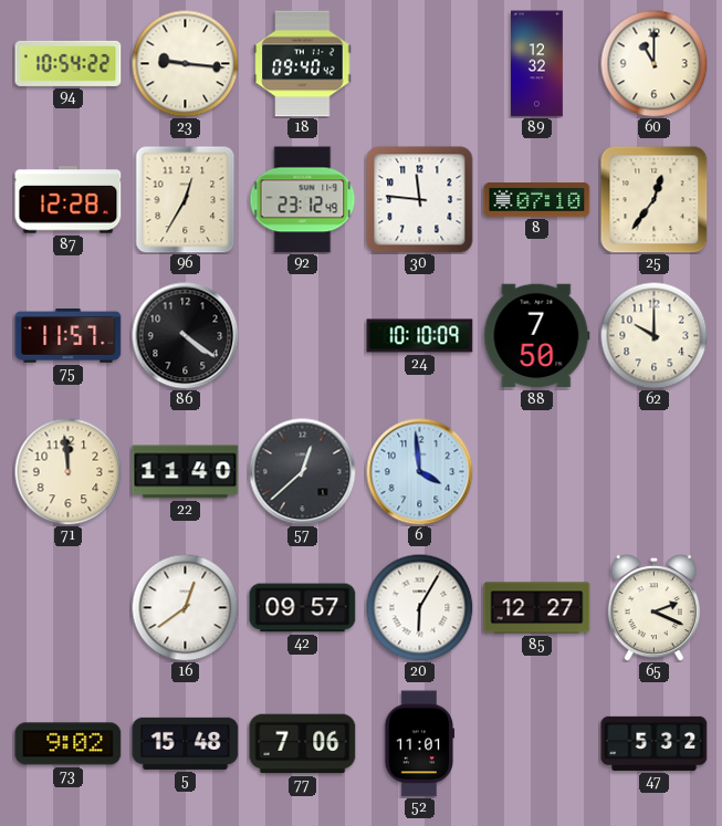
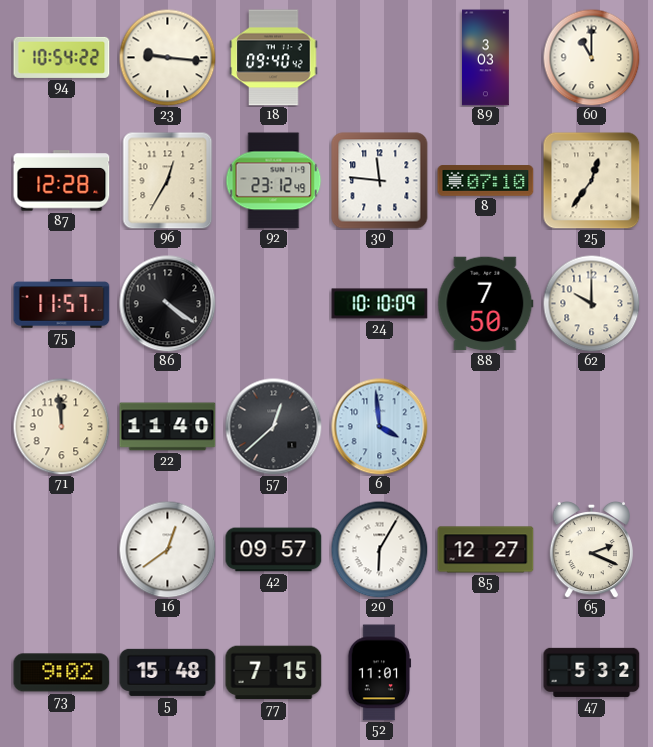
89: 12:32 -> 3:03
77: 7:06 -> 7:15
